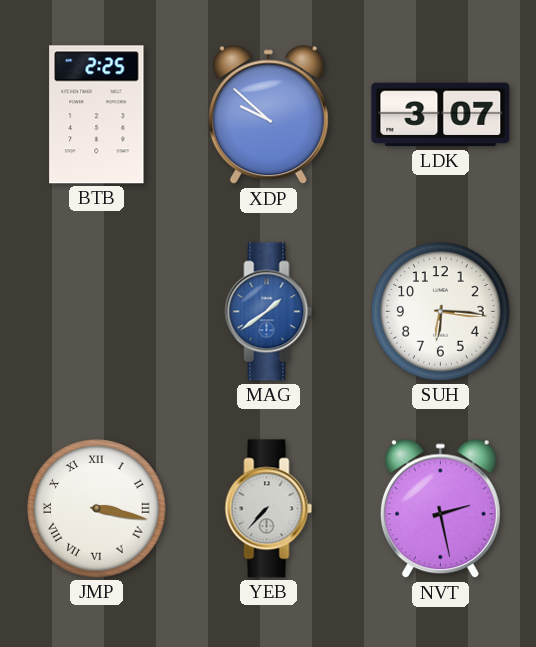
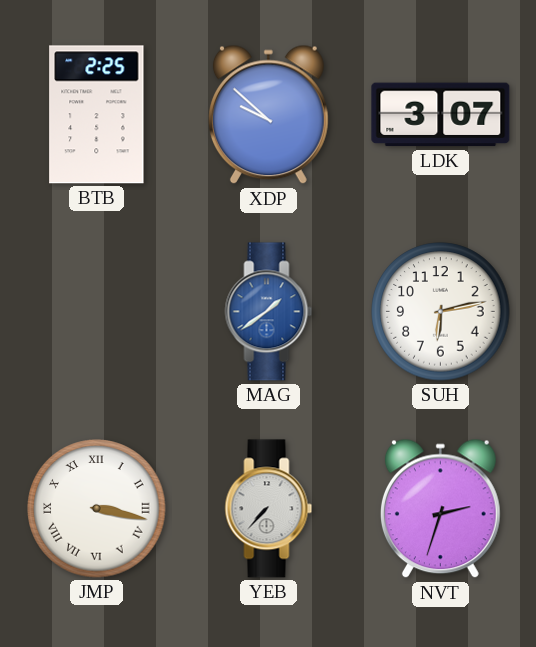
SUH: 6:16 -> 6:13
NVT: 2:28 -> 2:33
